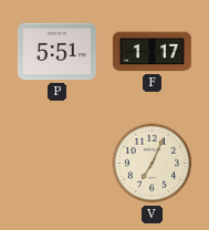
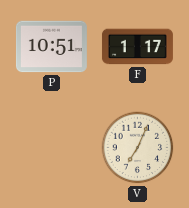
P: 5:51 -> 10:51
